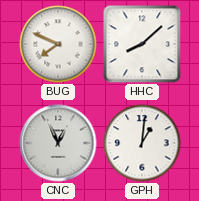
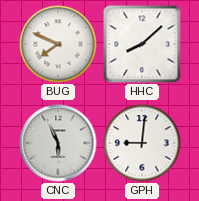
CNC: 12:56 -> 5:56
GPH: 1:01 -> 9:01
